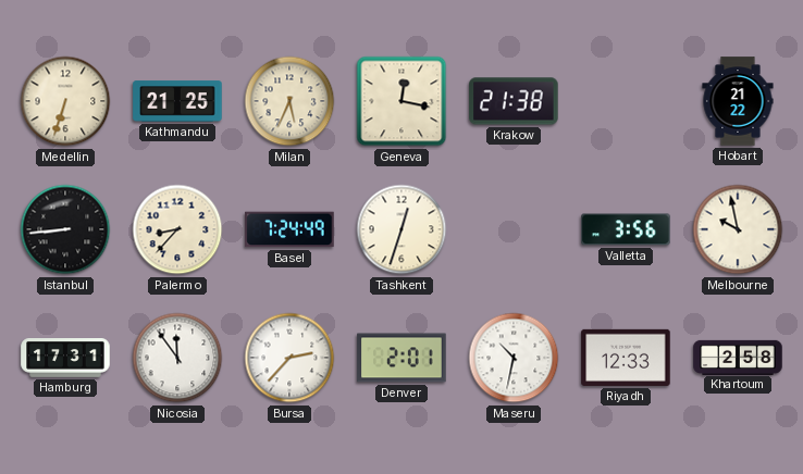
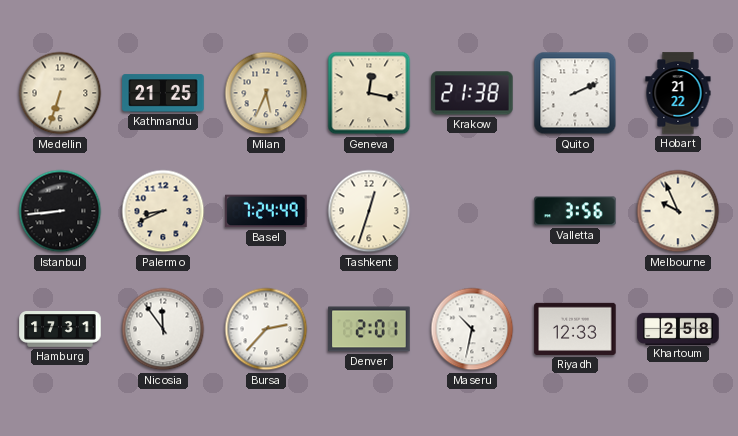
Quito: none -> 2:11
Palermo: 8:37 -> 8:41
Melbourne: 9:58 -> 9:56
